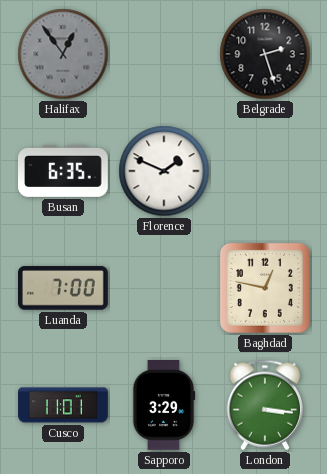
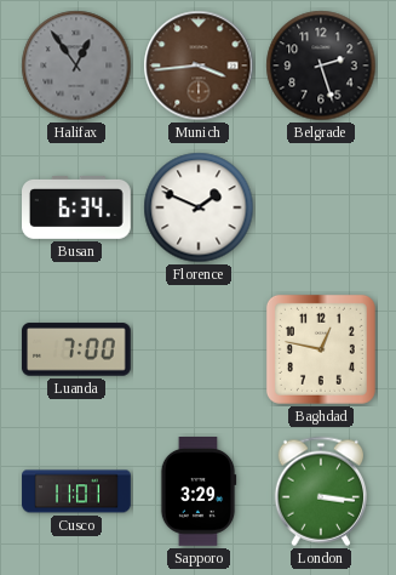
Munich: none -> 3:44
Busan: 6:35 -> 6:34
